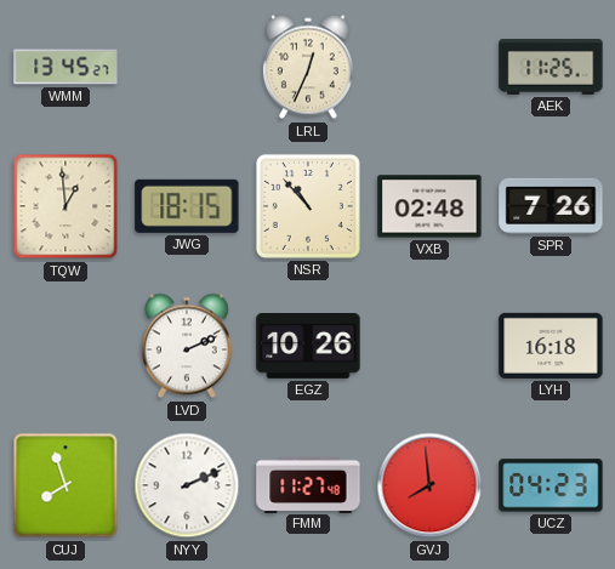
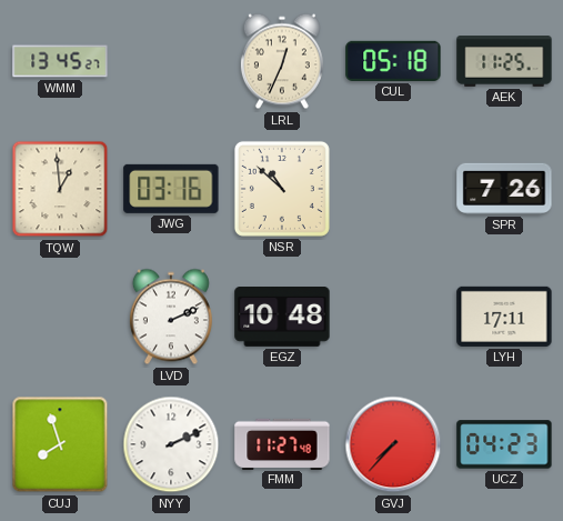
CUL: none -> 05:18
JWG: 18:15 -> 03:16
NSR: 10:53 -> 10:52
VXB: 02:48 -> none
EGZ: 10:26 -> 10:48
LYH: 16:18 -> 17:11
GVJ: 7:59 -> 7:37
